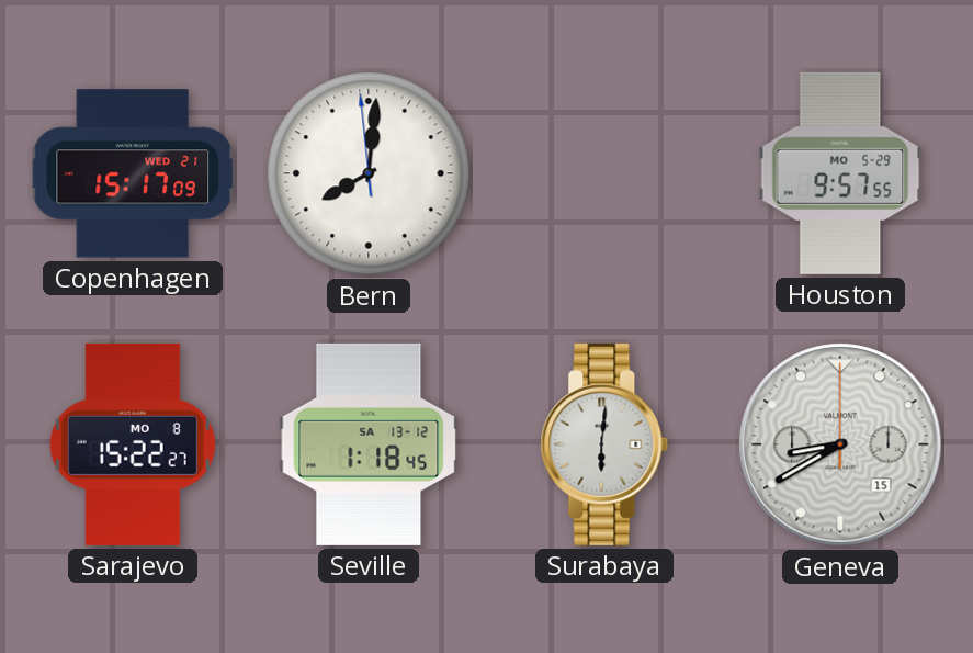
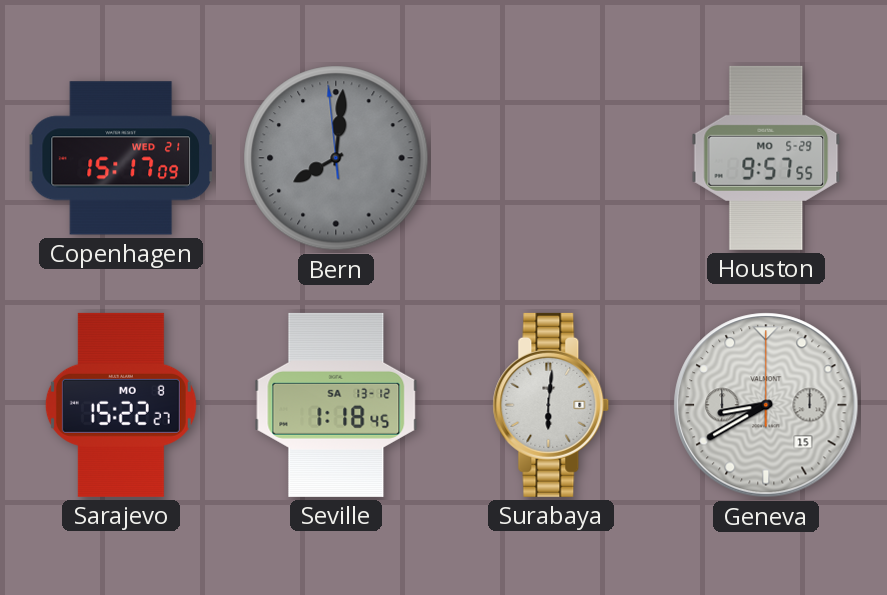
Bern dial: white -> grey
